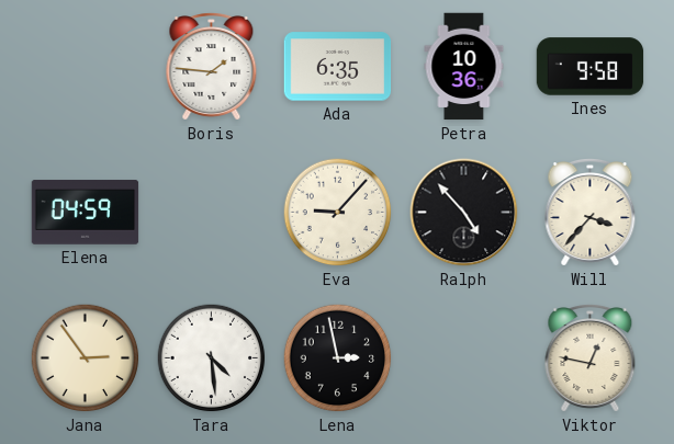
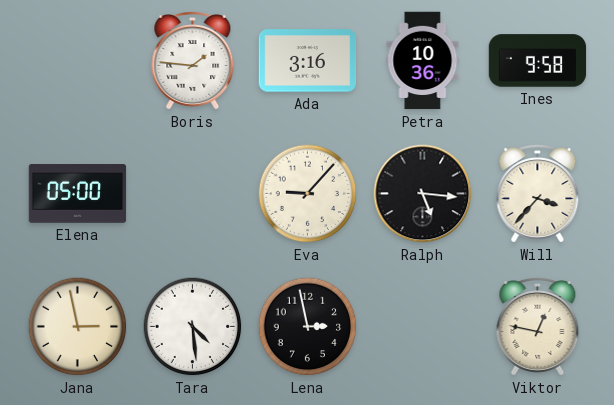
Ada: 6:35 -> 3:16
Elena: 04:59 -> 05:00
Ralph: 4:53 -> 5:16
Jana: 2:54 -> 2:58
